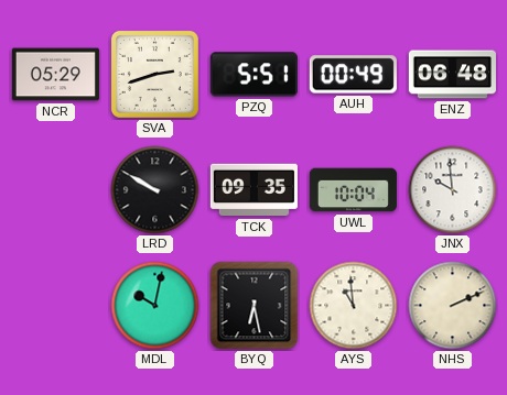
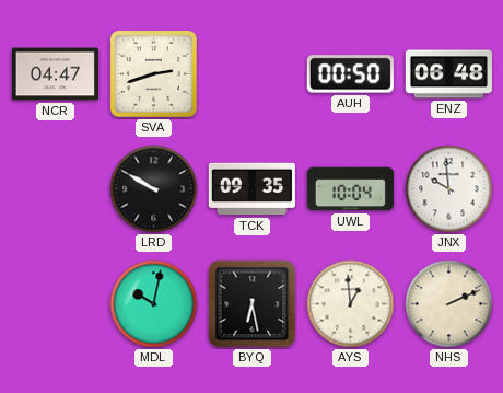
NCR: 05:29 -> 04:47
PZQ: 5:51 -> none
AUH: 00:49 -> 00:50
AYS: 10:59 -> 12:59
